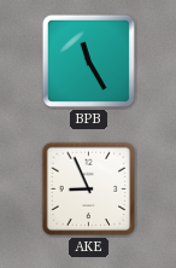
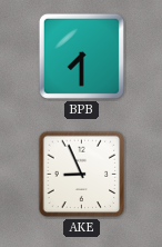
BPB: 11:25 -> 7:30
